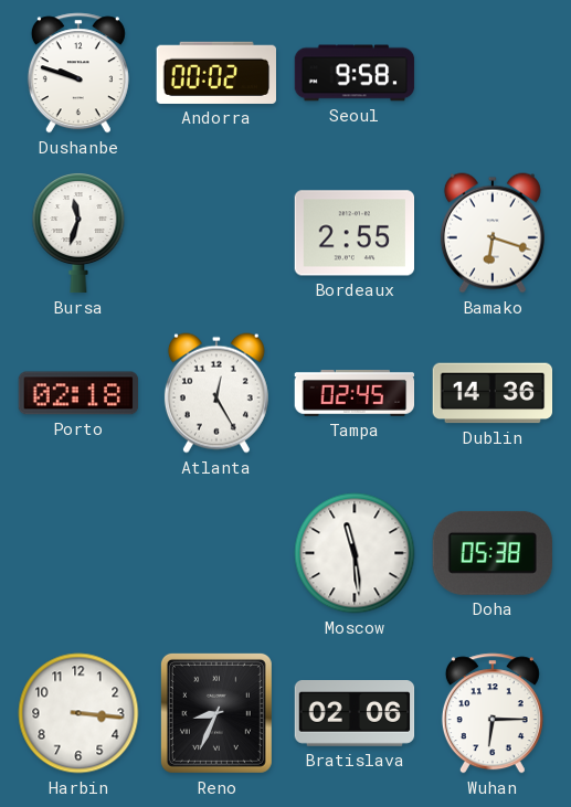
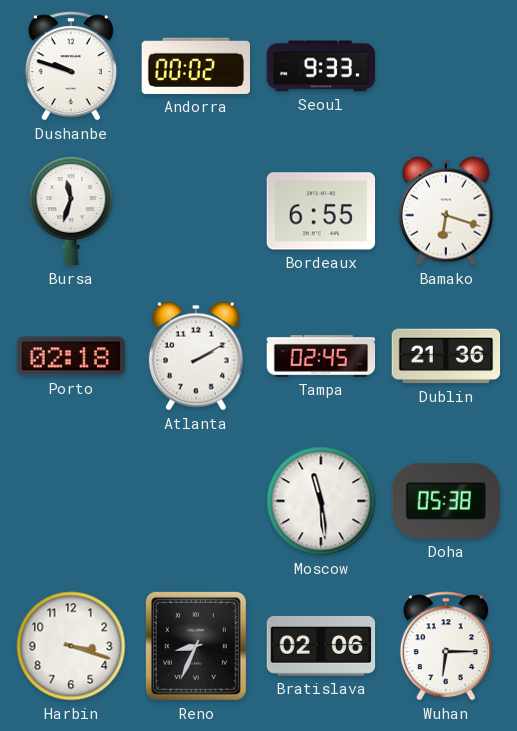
Seoul: 9:58 -> 9:33
Bordeaux: 2:55 -> 6:55
Atlanta: 12:25 -> 2:10
Dublin: 14:36 -> 21:36
Harbin: 3:16 -> 3:18
